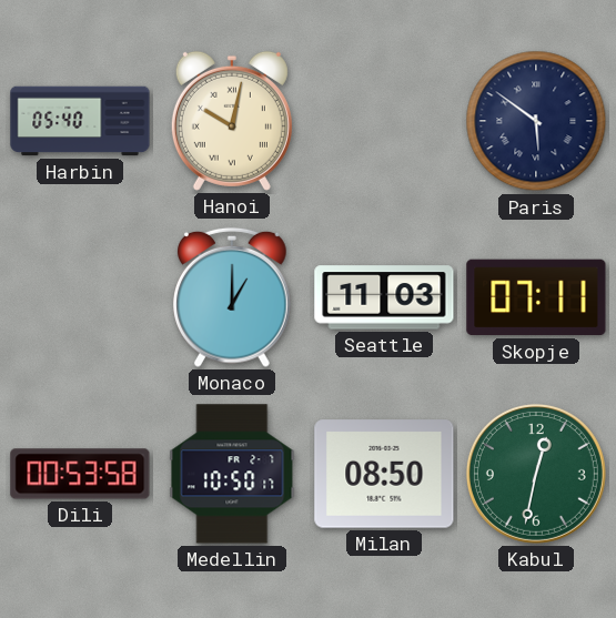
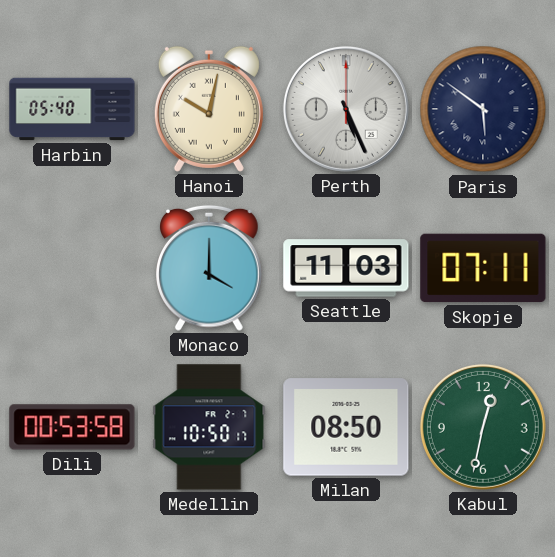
Perth: none -> 5:26
Monaco: 1:00 -> 4:00
